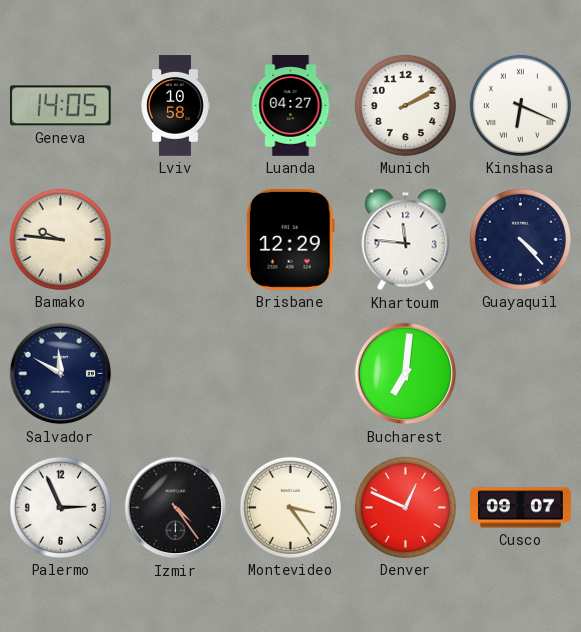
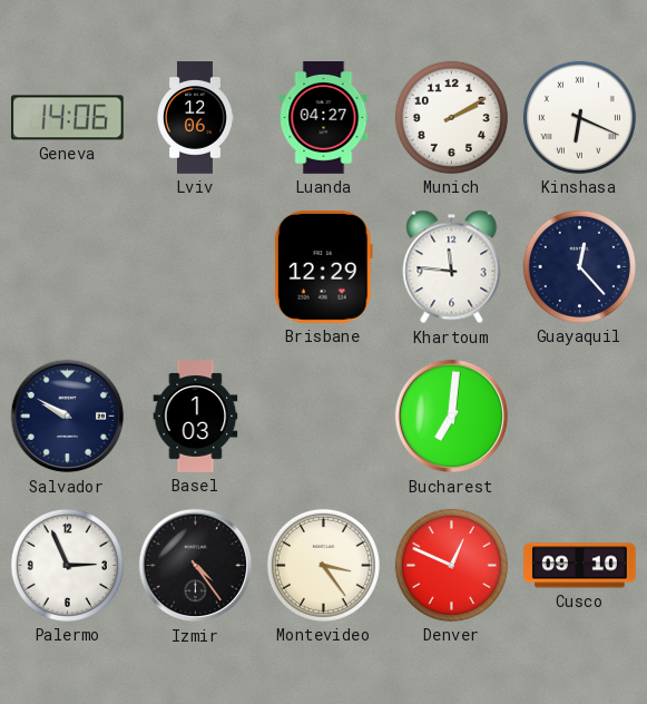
Geneva: 14:05 -> 14:06
Lviv: 10:58 -> 12:06
Bamako: 9:46 -> none
Guayaquil: 4:23 -> 12:23
Salvador: 11:50 -> 9:50
Basel: none -> 1:03
Cusco: 09:07 -> 09:10
